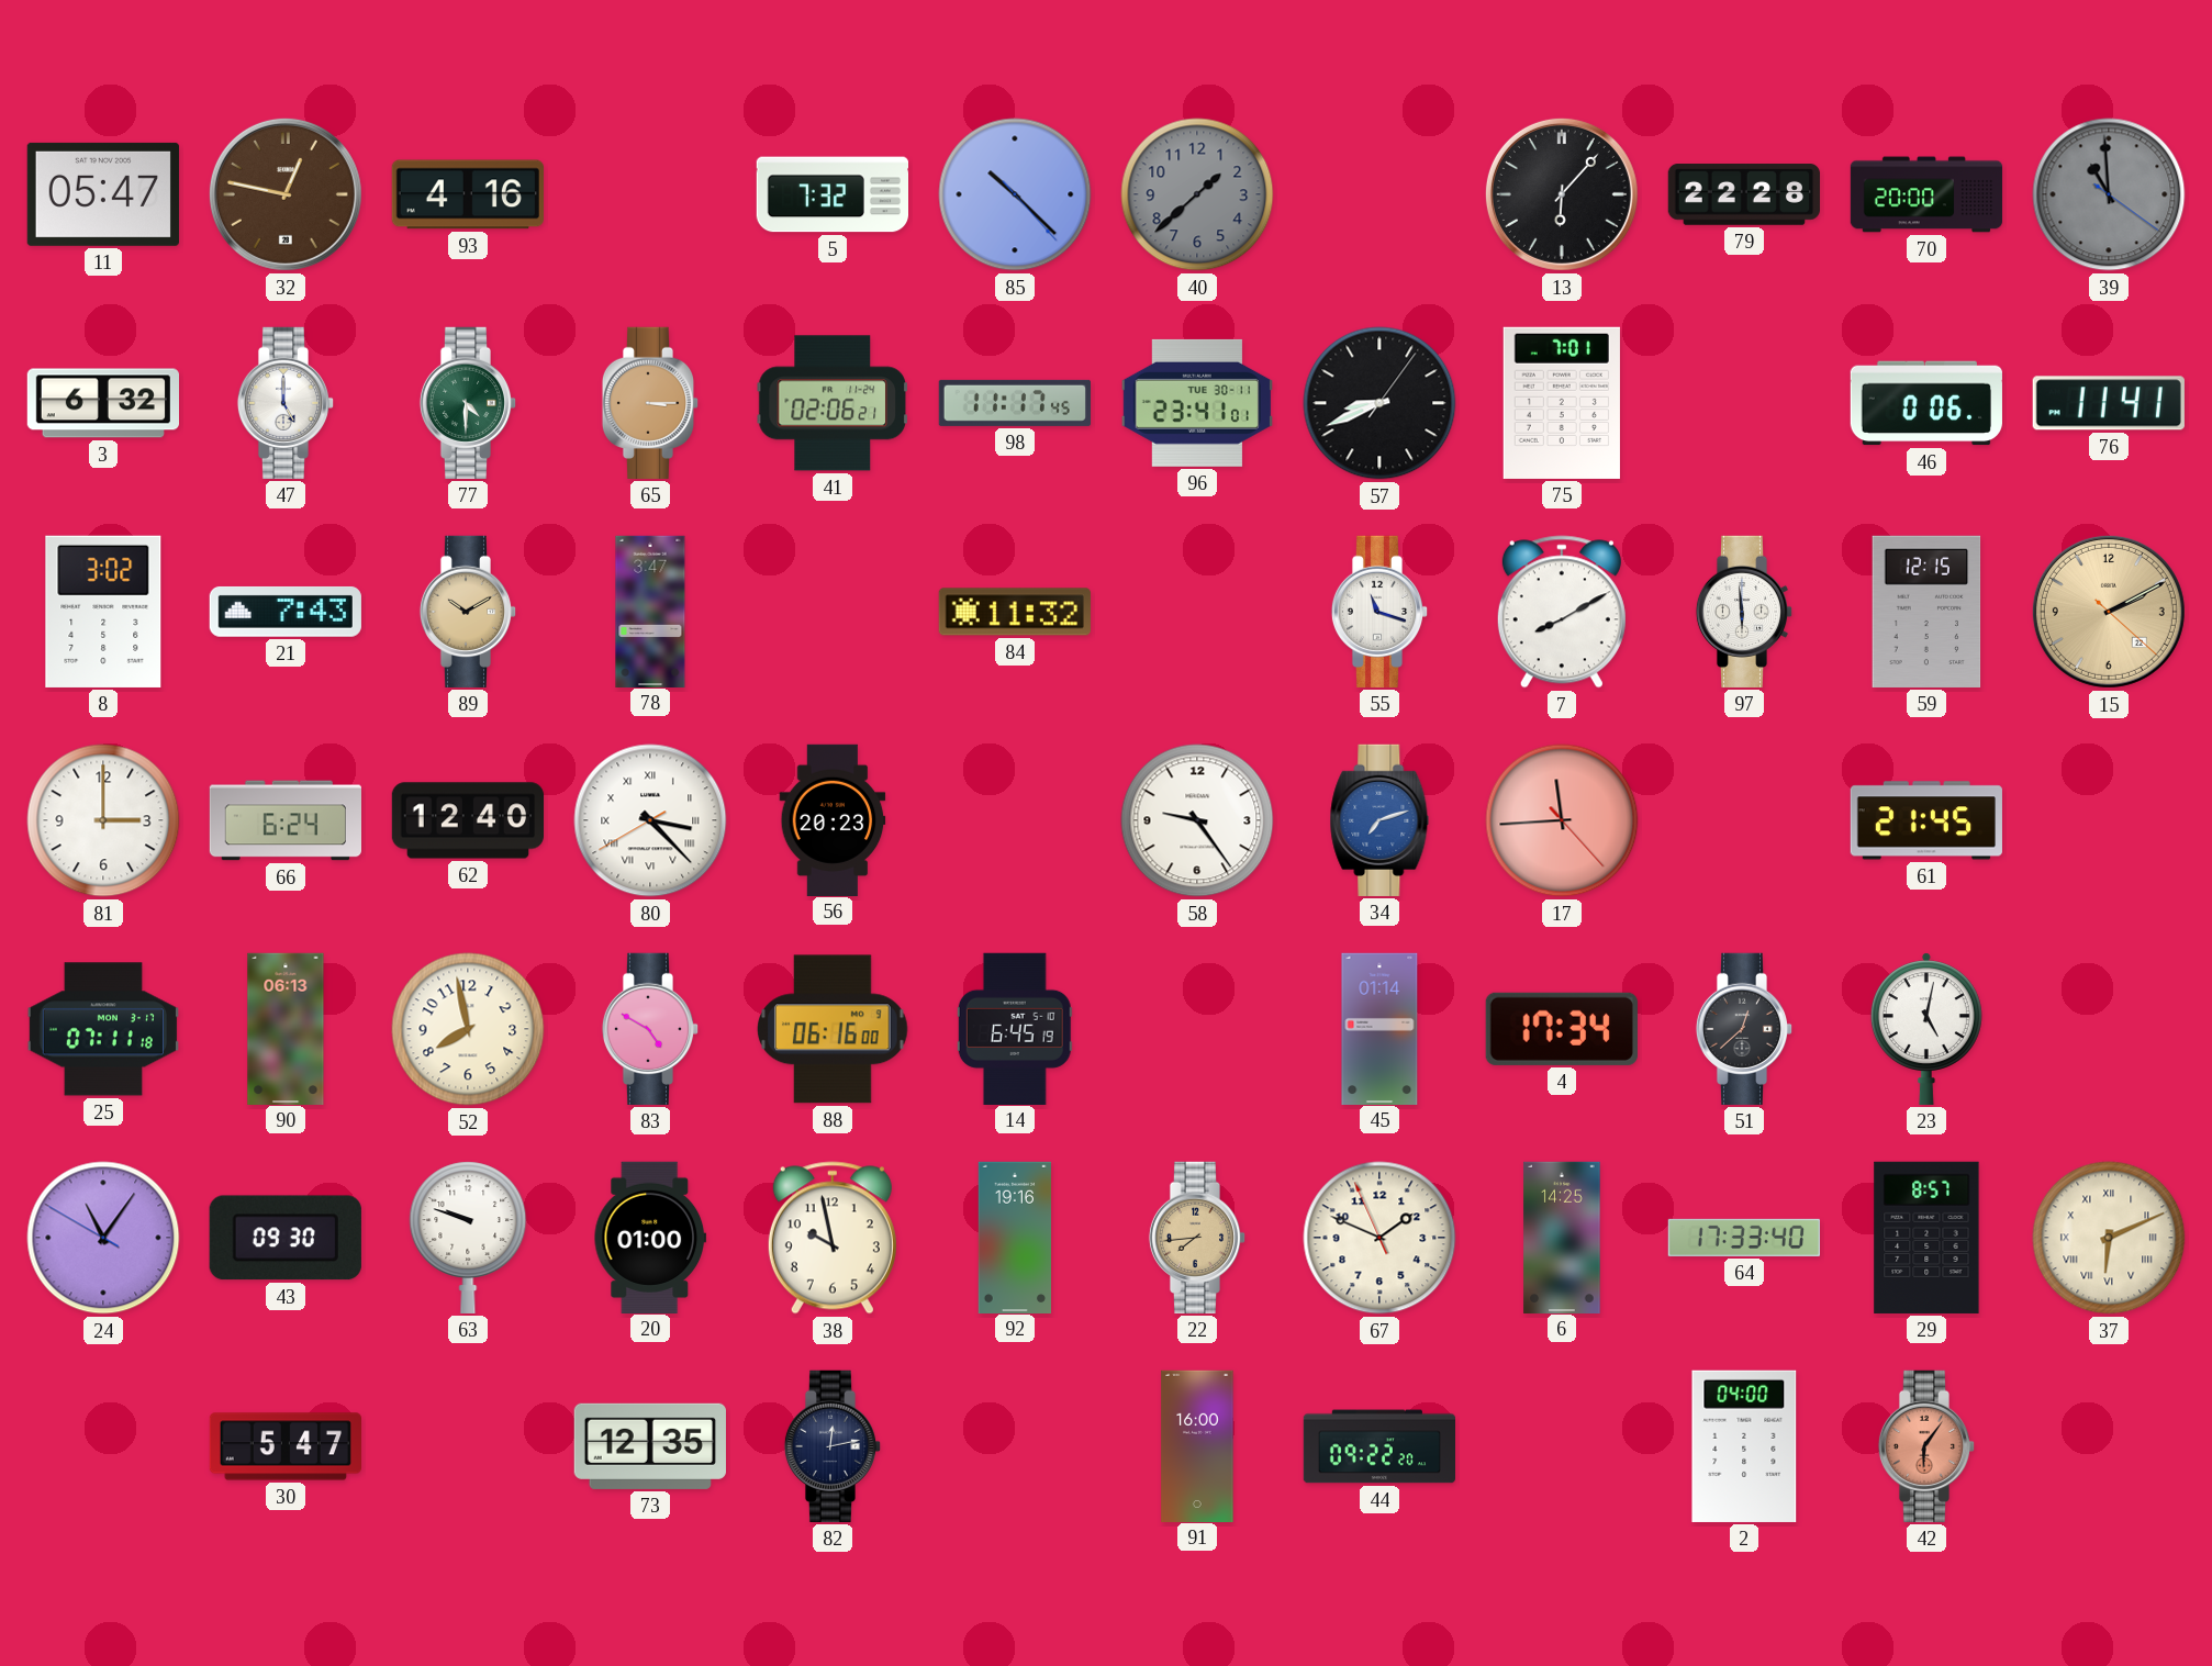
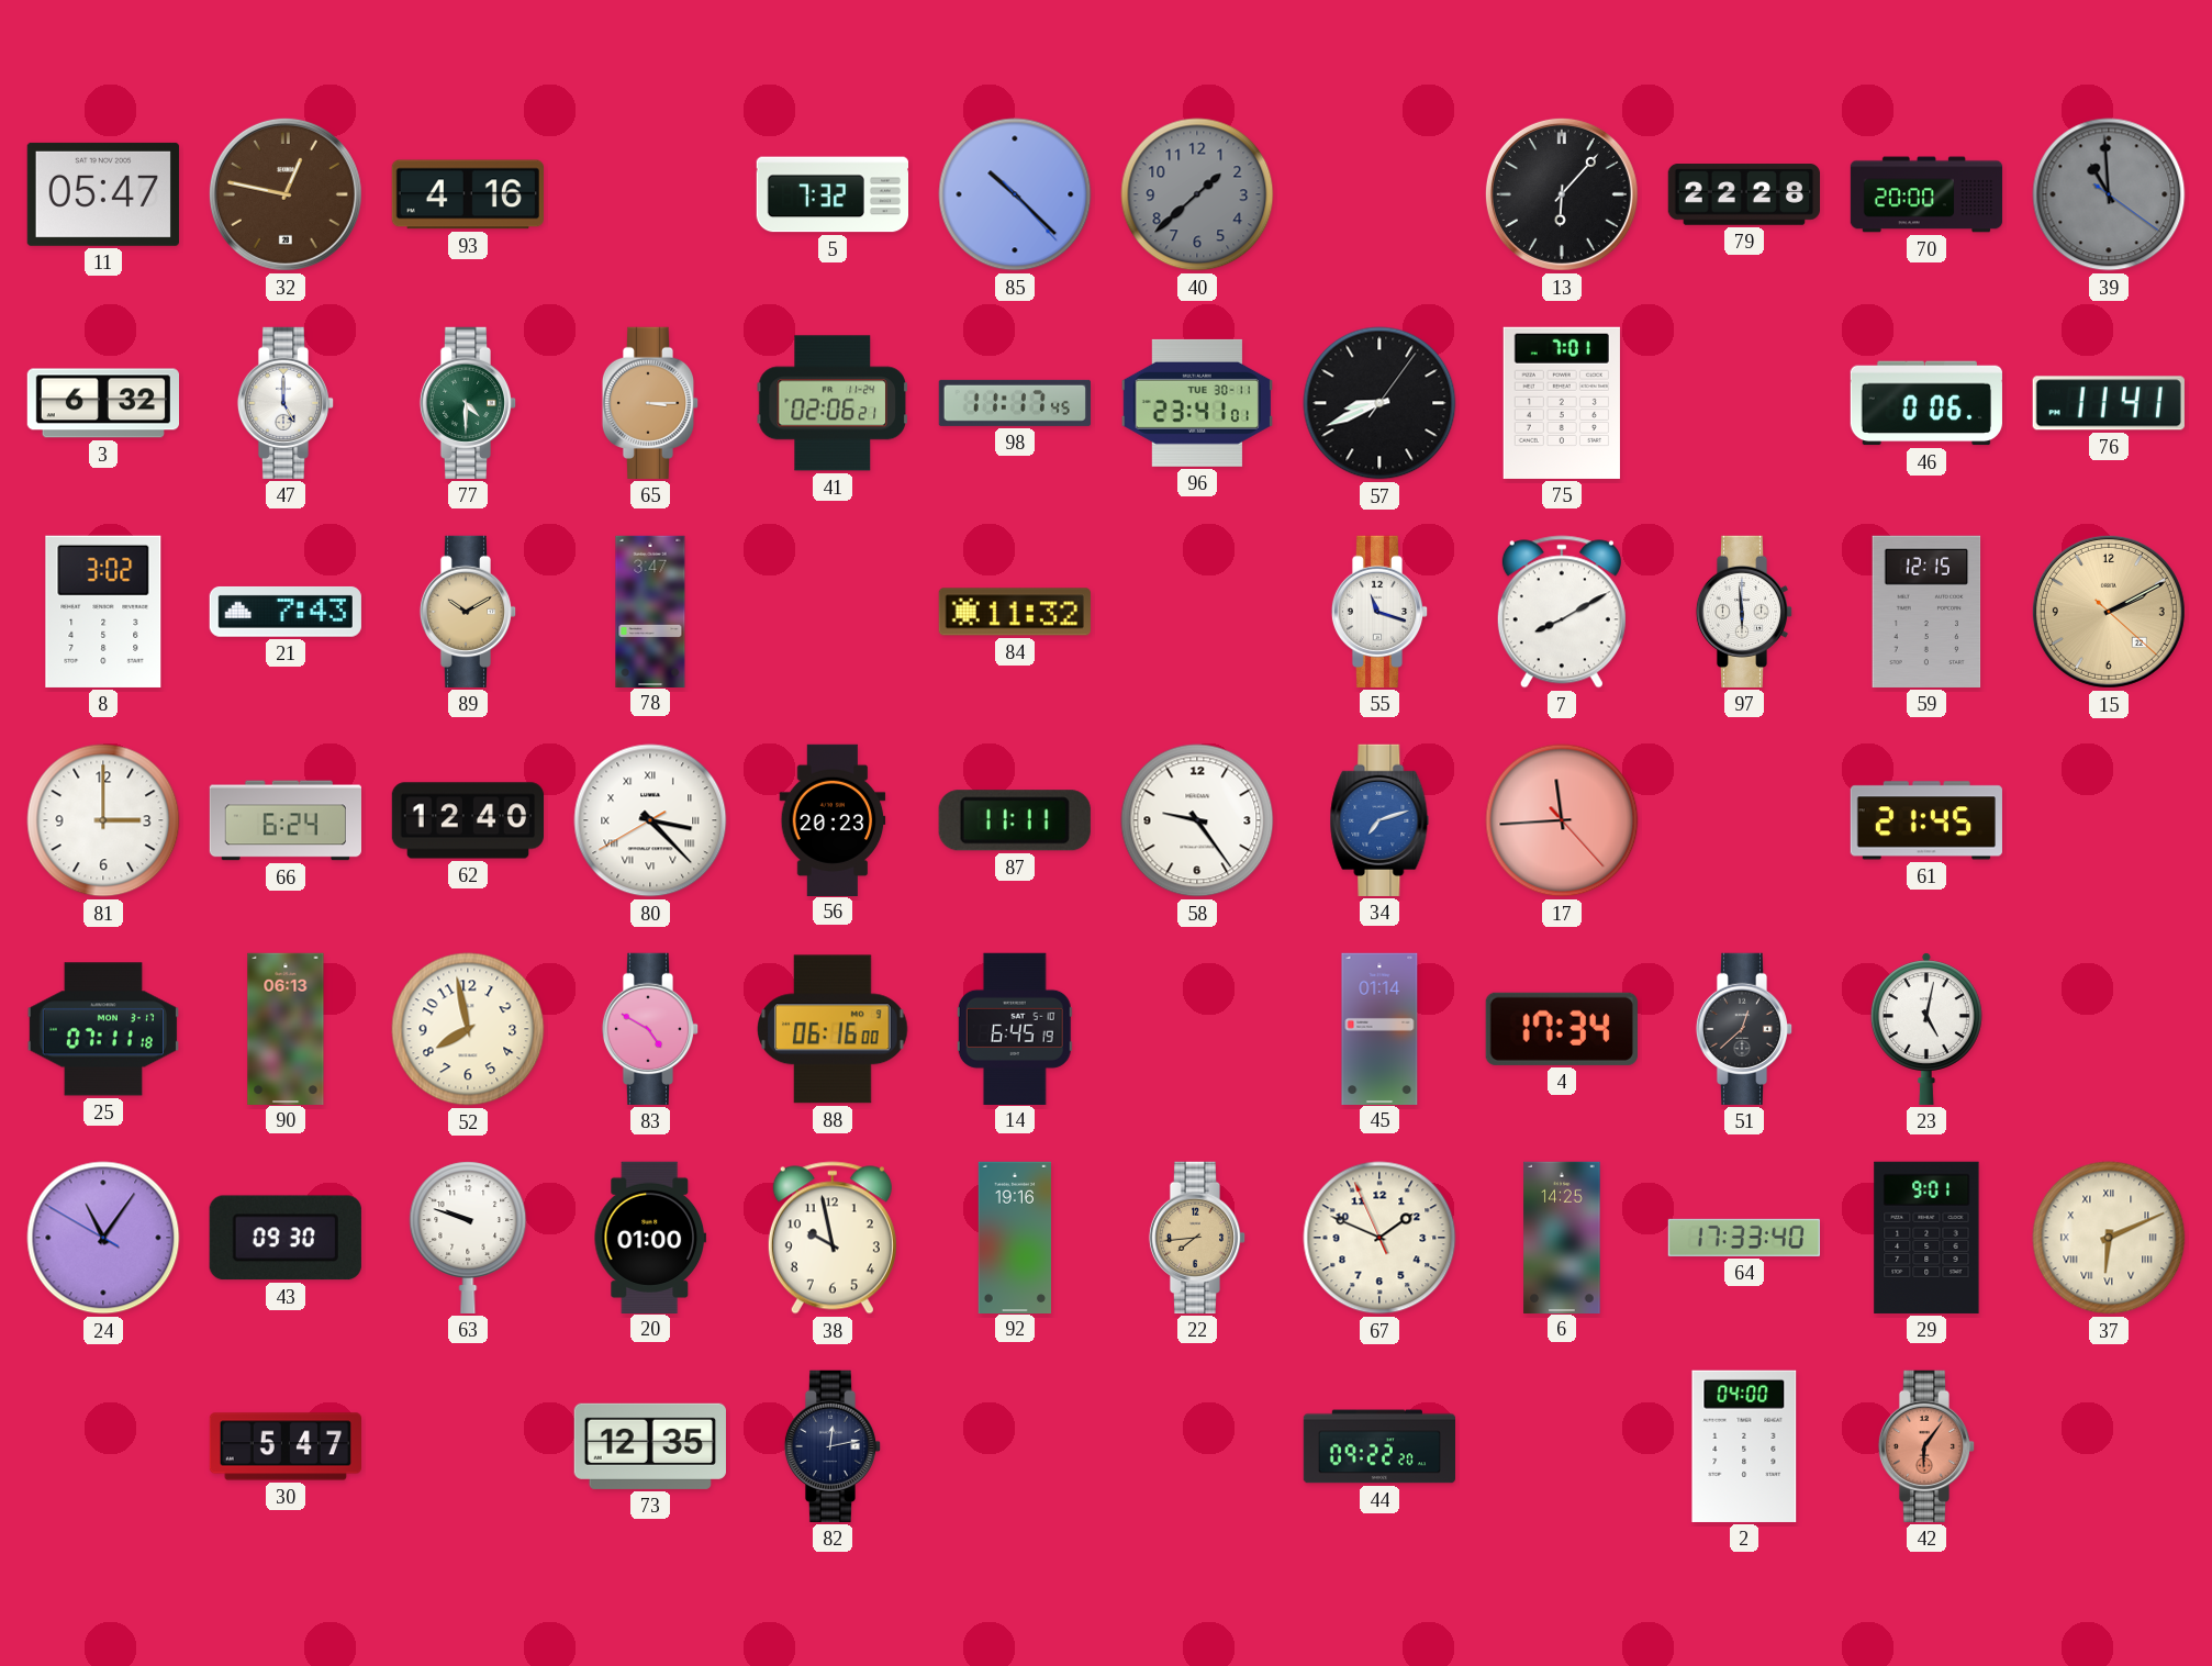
87: none -> 11:11
29: 8:57 -> 9:01
91: 16:00 -> none
